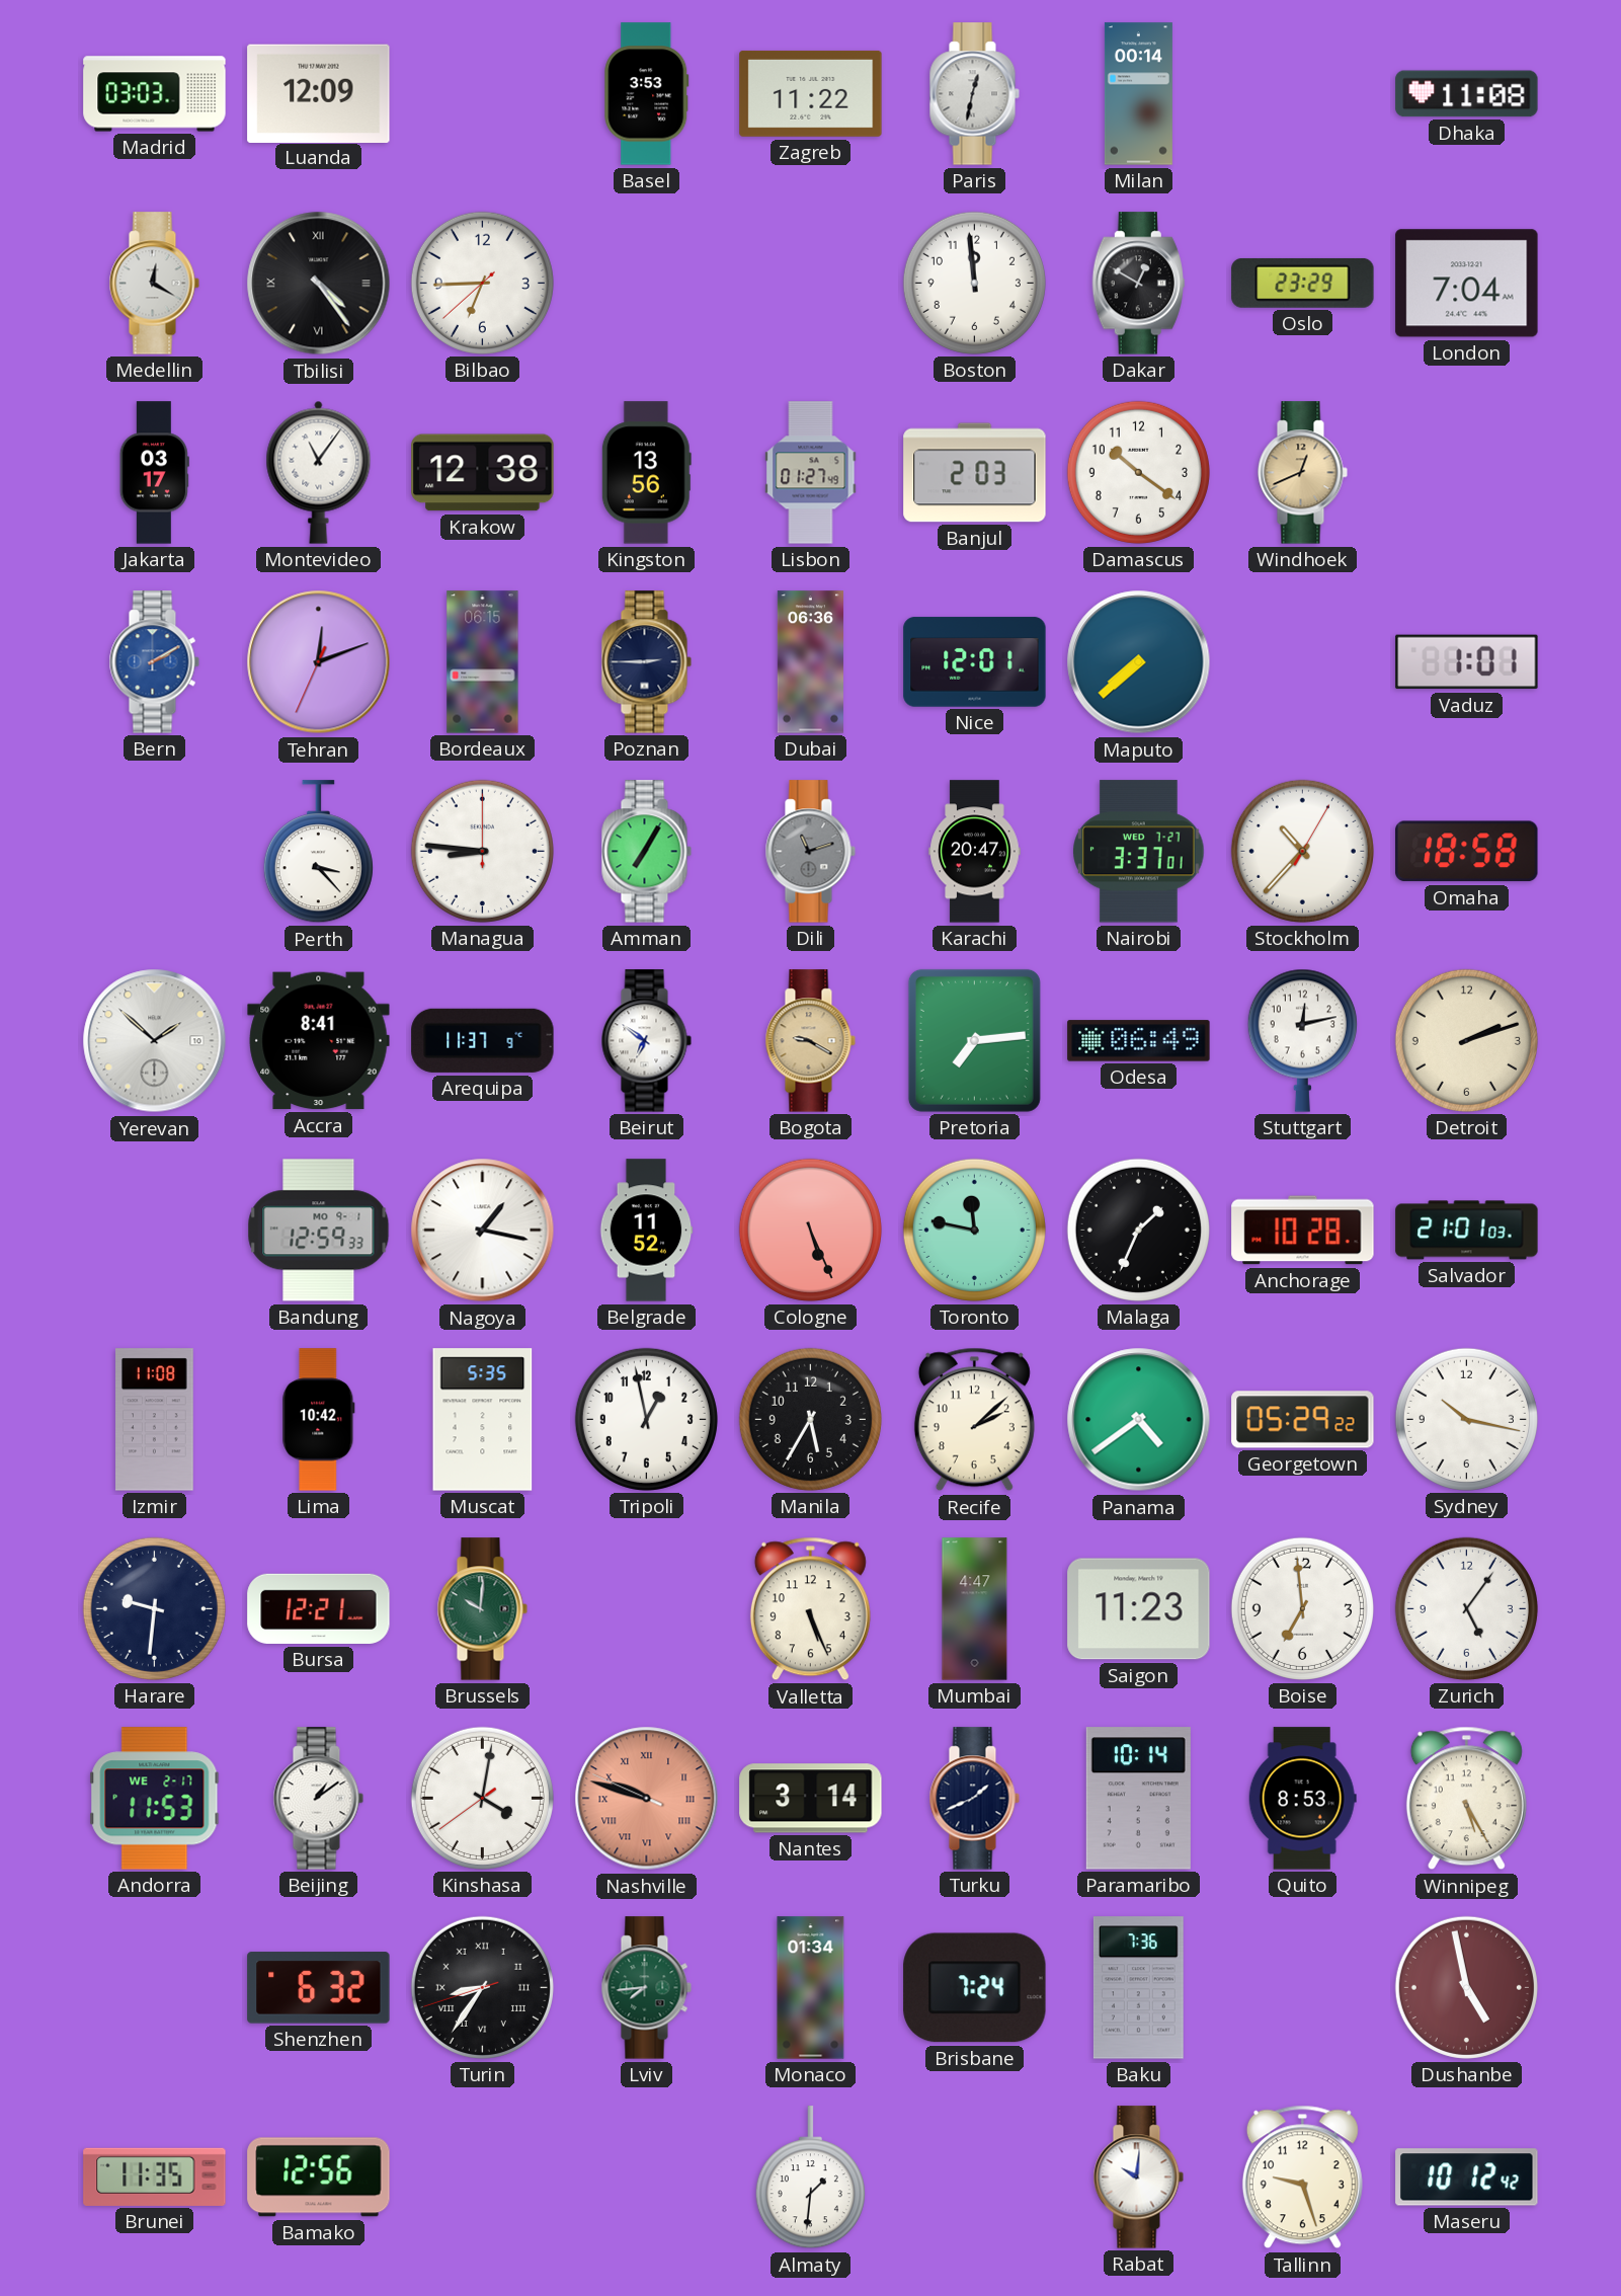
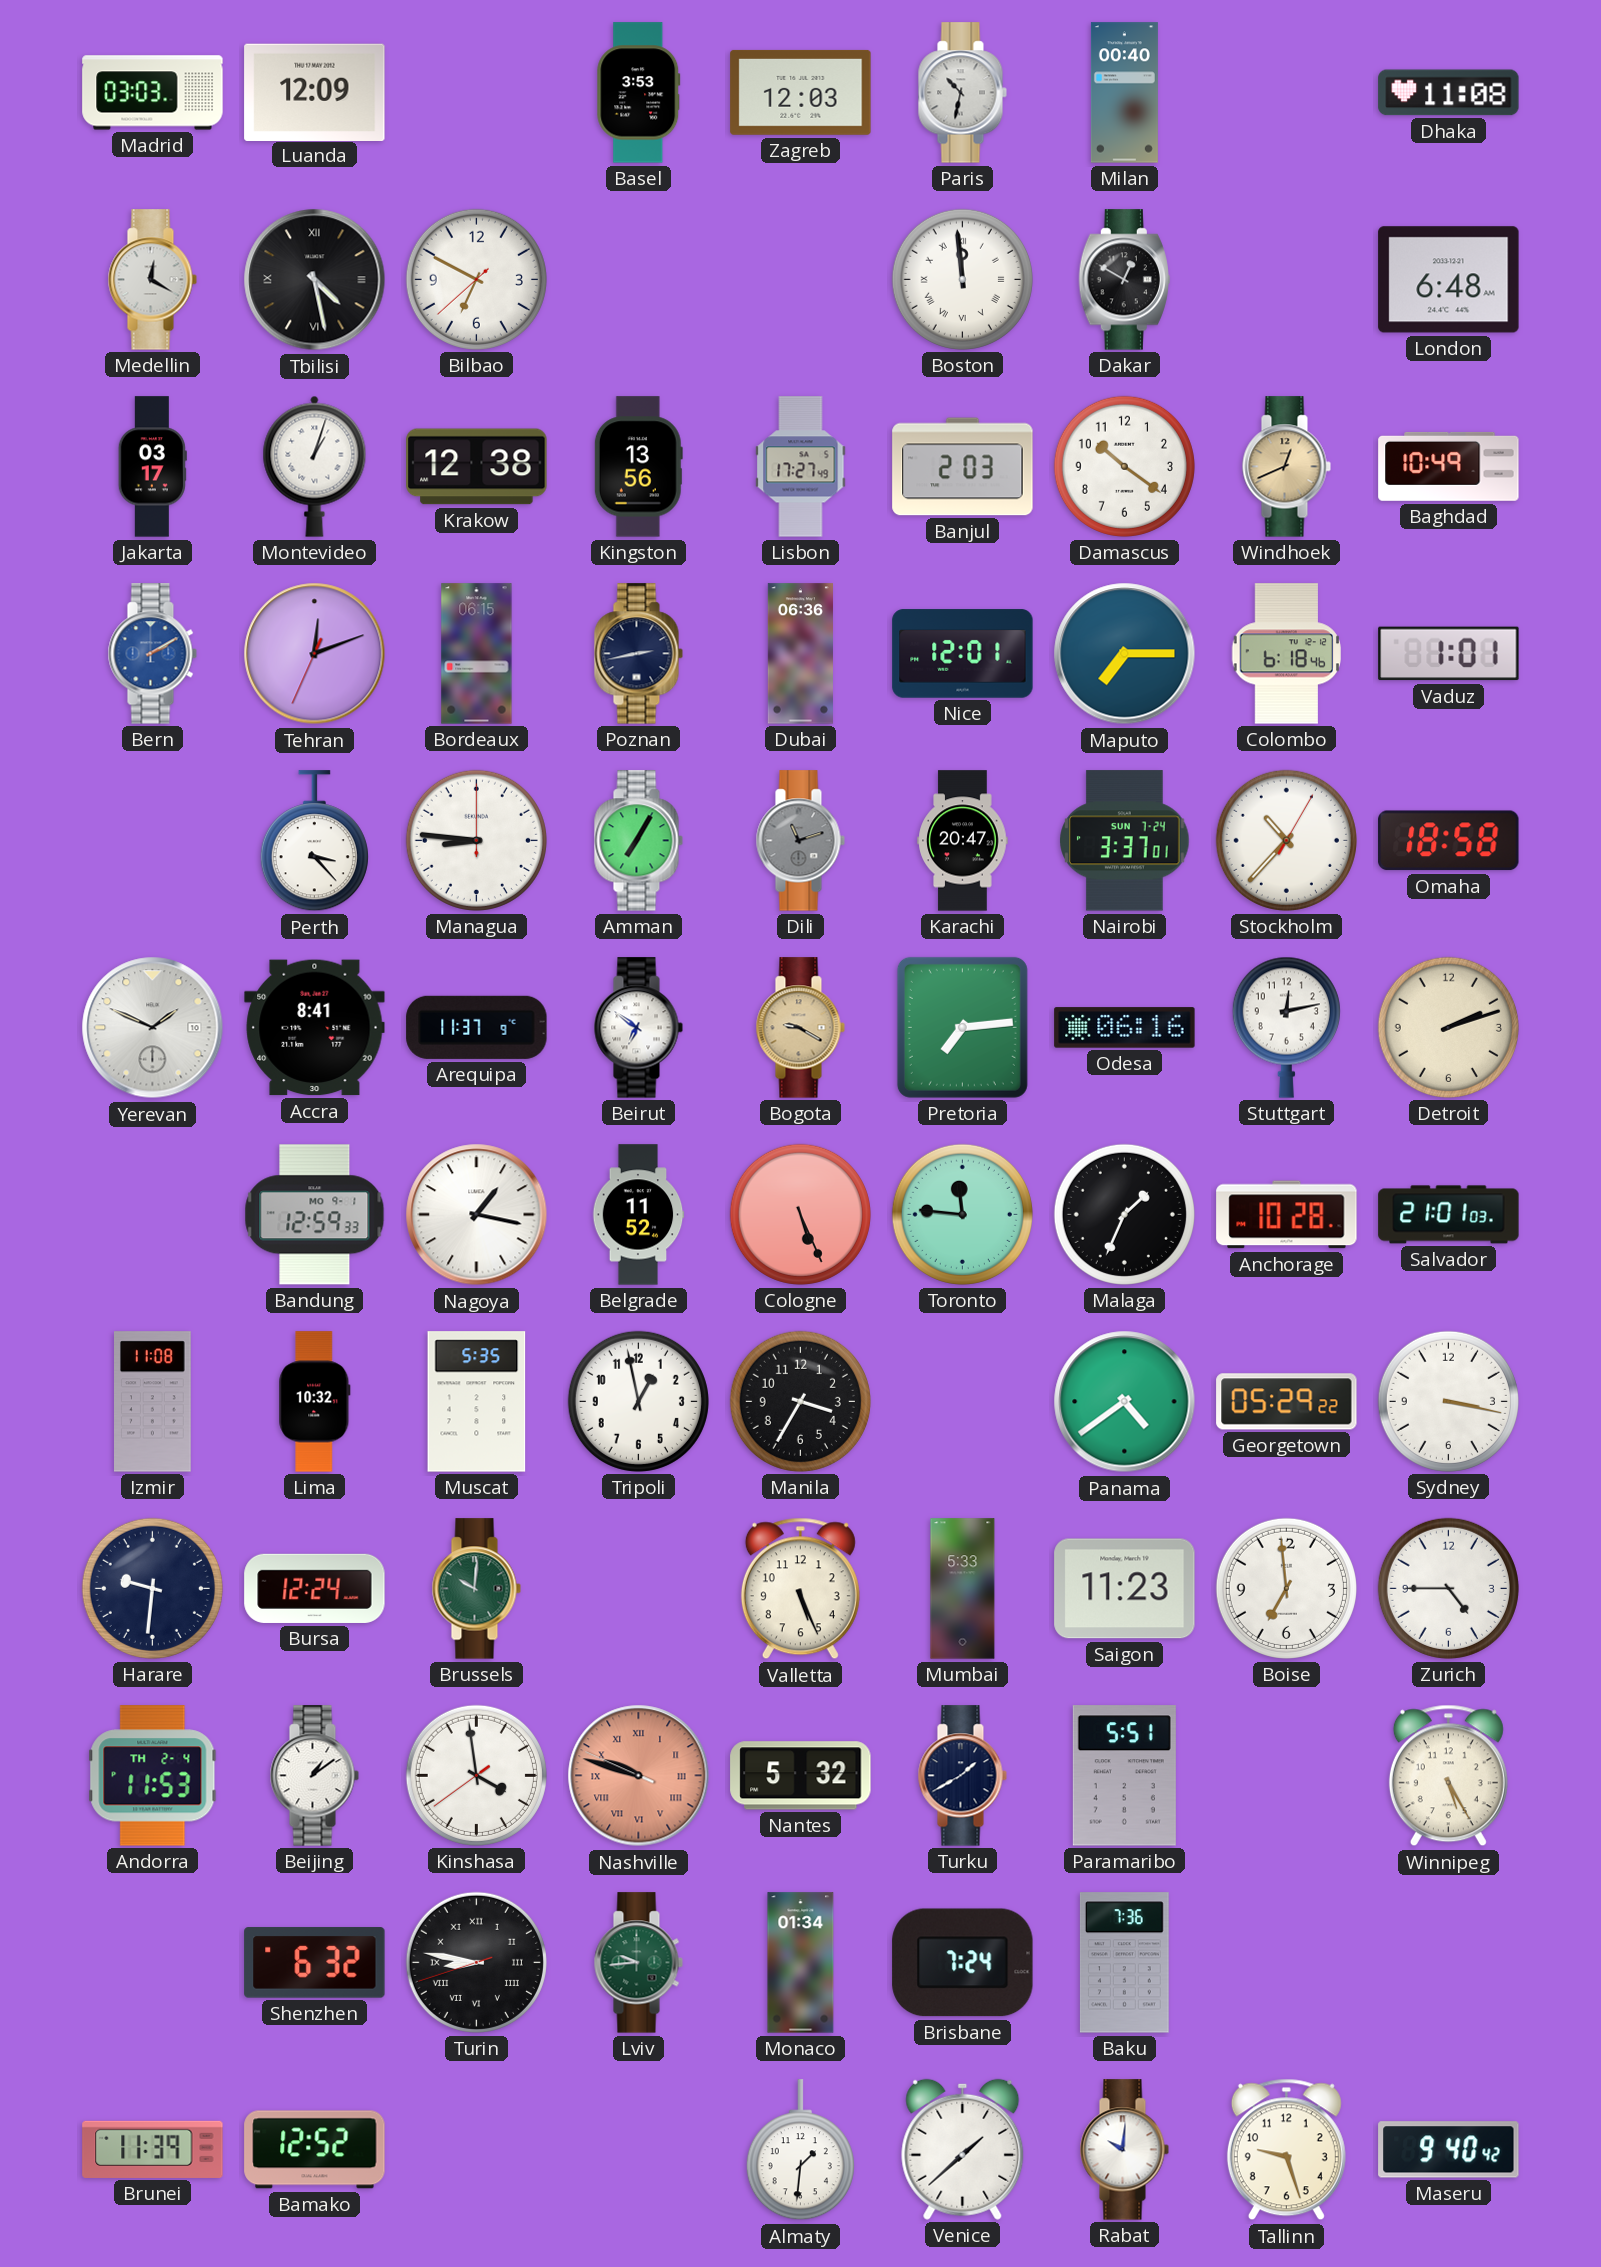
Zagreb: 11:22 -> 12:03
Paris: 12:32 -> 10:32
Milan: 00:14 -> 00:40
Tbilisi: 4:24 -> 4:28
Bilbao: 6:44 -> 6:49
Boston numerals: Arabic -> Roman
Oslo: 23:29 -> none
London: 7:04 -> 6:48
Montevideo: 11:06 -> 1:03
Lisbon: 01:27 -> 17:27
Baghdad: none -> 10:49
Poznan: 2:45 -> 2:43
Maputo: 7:38 -> 7:15
Colombo: none -> 6:18
Nairobi date: WED 7-27 -> SUN 7-24
Yerevan: 1:52 -> 1:49
Odesa: 06:49 -> 06:16
Toronto: 11:47 -> 11:46
Lima: 10:42 -> 10:32
Manila: 5:35 -> 3:35
Recife: 2:08 -> none
Sydney: 10:17 -> 3:17
Bursa: 12:21 -> 12:24
Mumbai: 4:47 -> 5:33
Zurich: 5:06 -> 4:45
Andorra date: WE 2-17 -> TH 2-4
Kinshasa: 4:01 -> 3:58
Nantes: 3:14 -> 5:32
Turku: 1:41 -> 1:40
Paramaribo: 10:14 -> 5:51
Quito: 8:53 -> none
Turin: 8:35 -> 8:46
Lviv: 7:44 -> 9:44
Dushanbe: 4:58 -> none
Brunei: 11:35 -> 11:39
Bamako: 12:56 -> 12:52
Venice: none -> 1:38
Maseru: 10:12 -> 9:40
